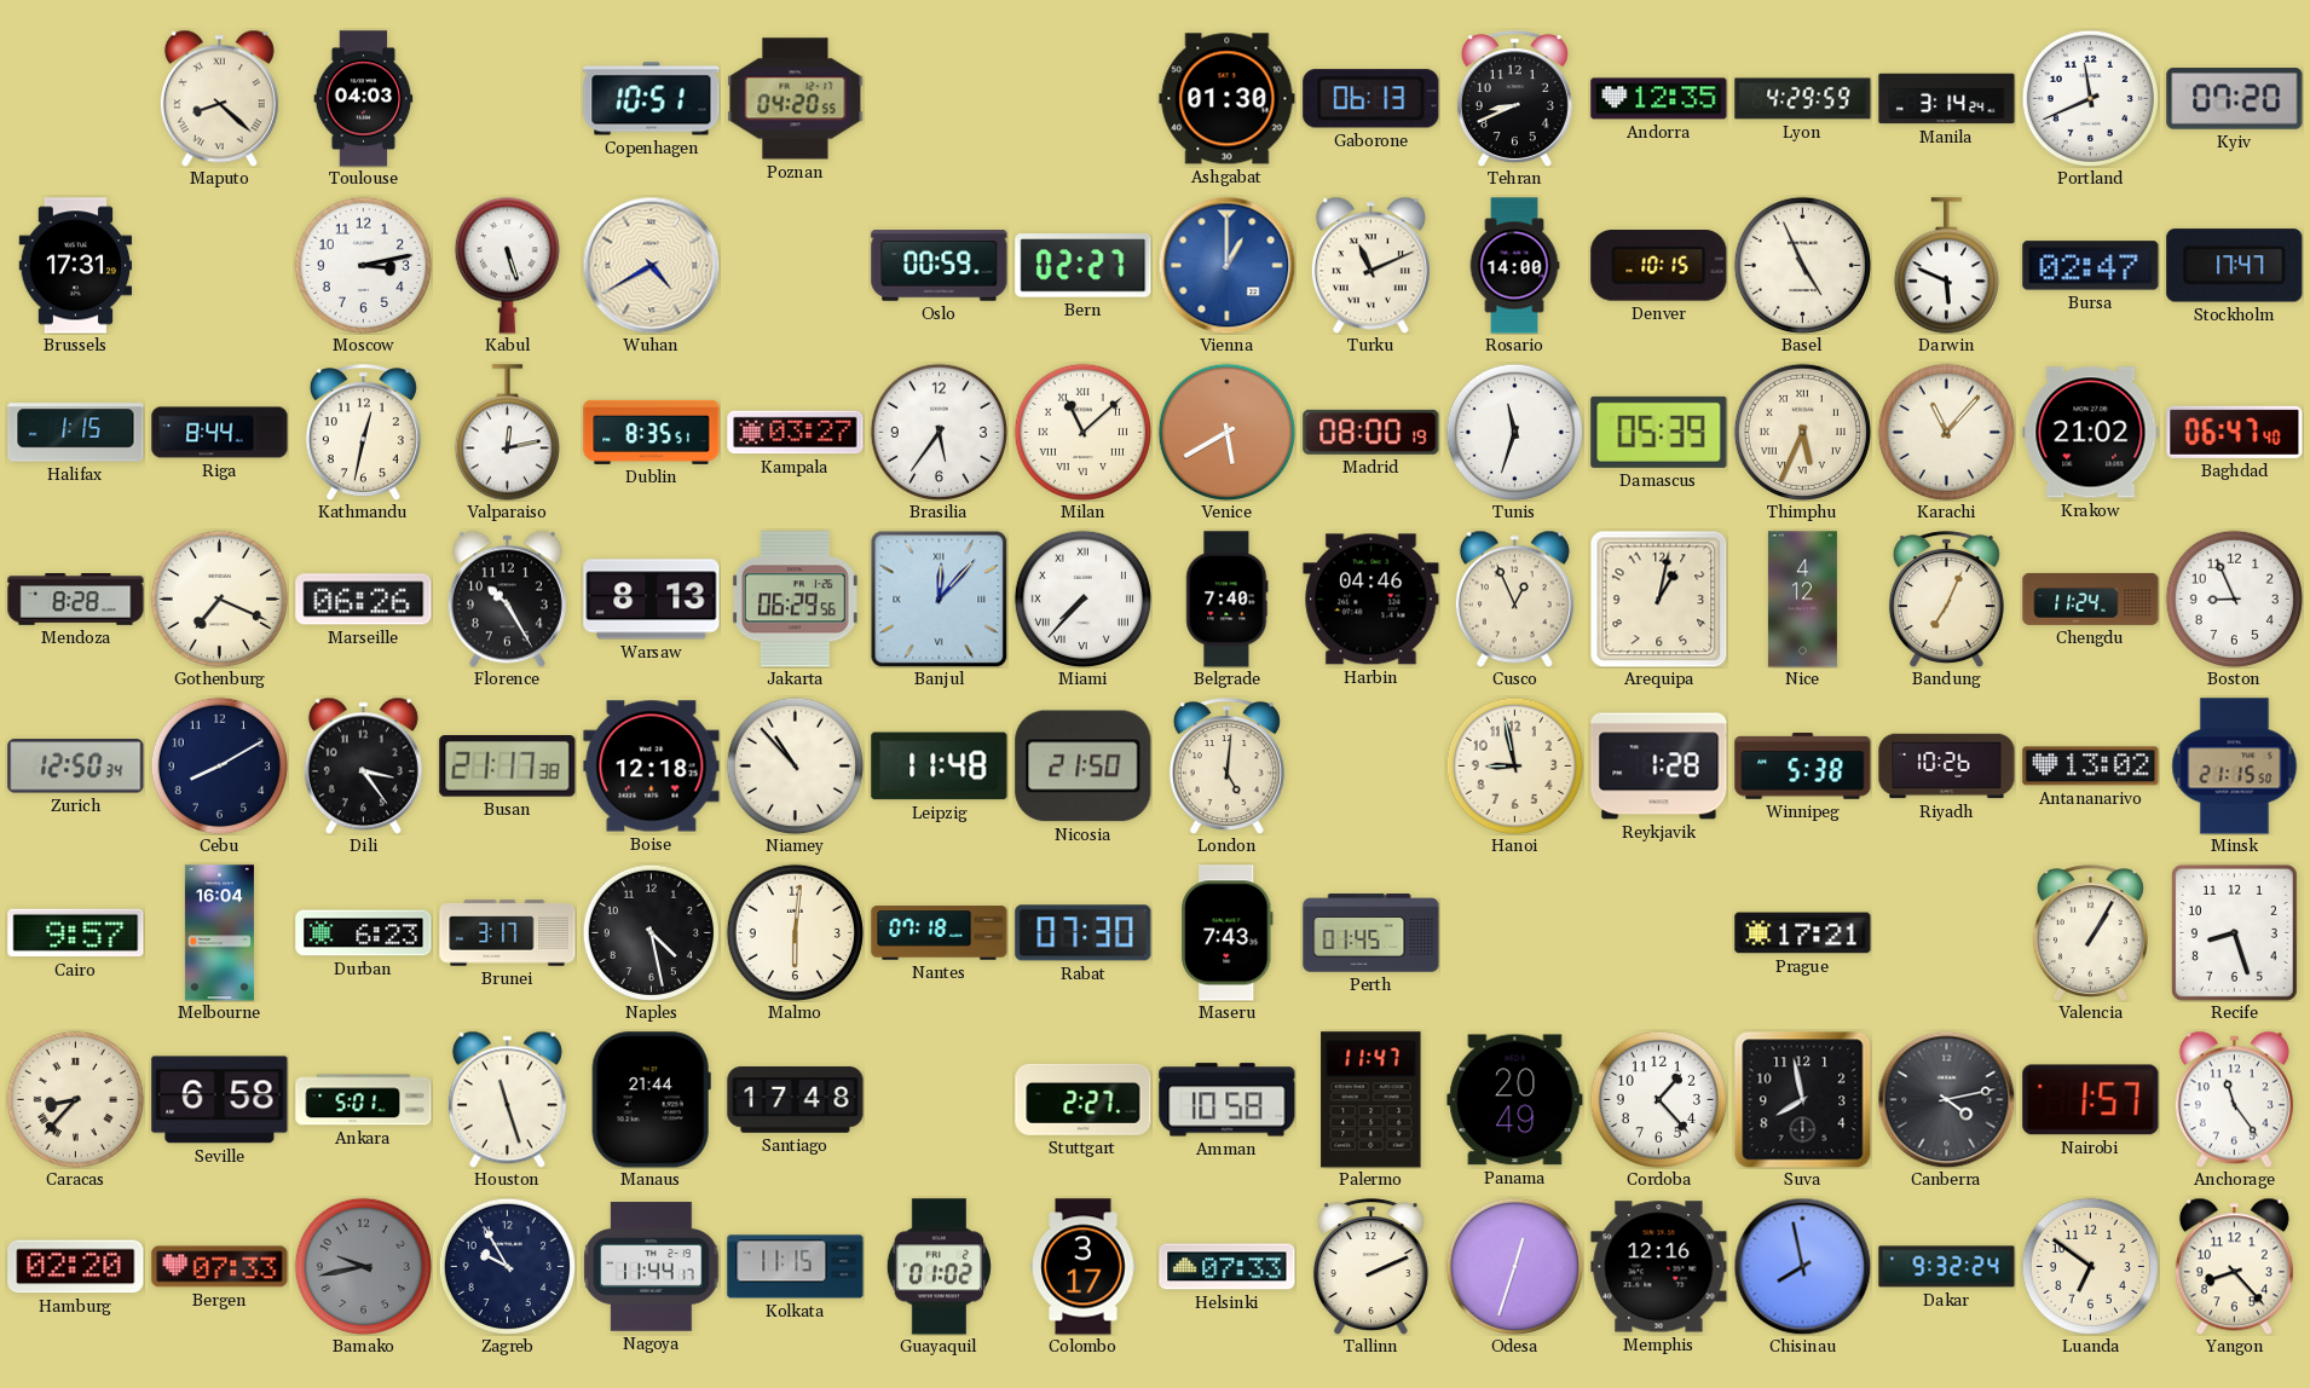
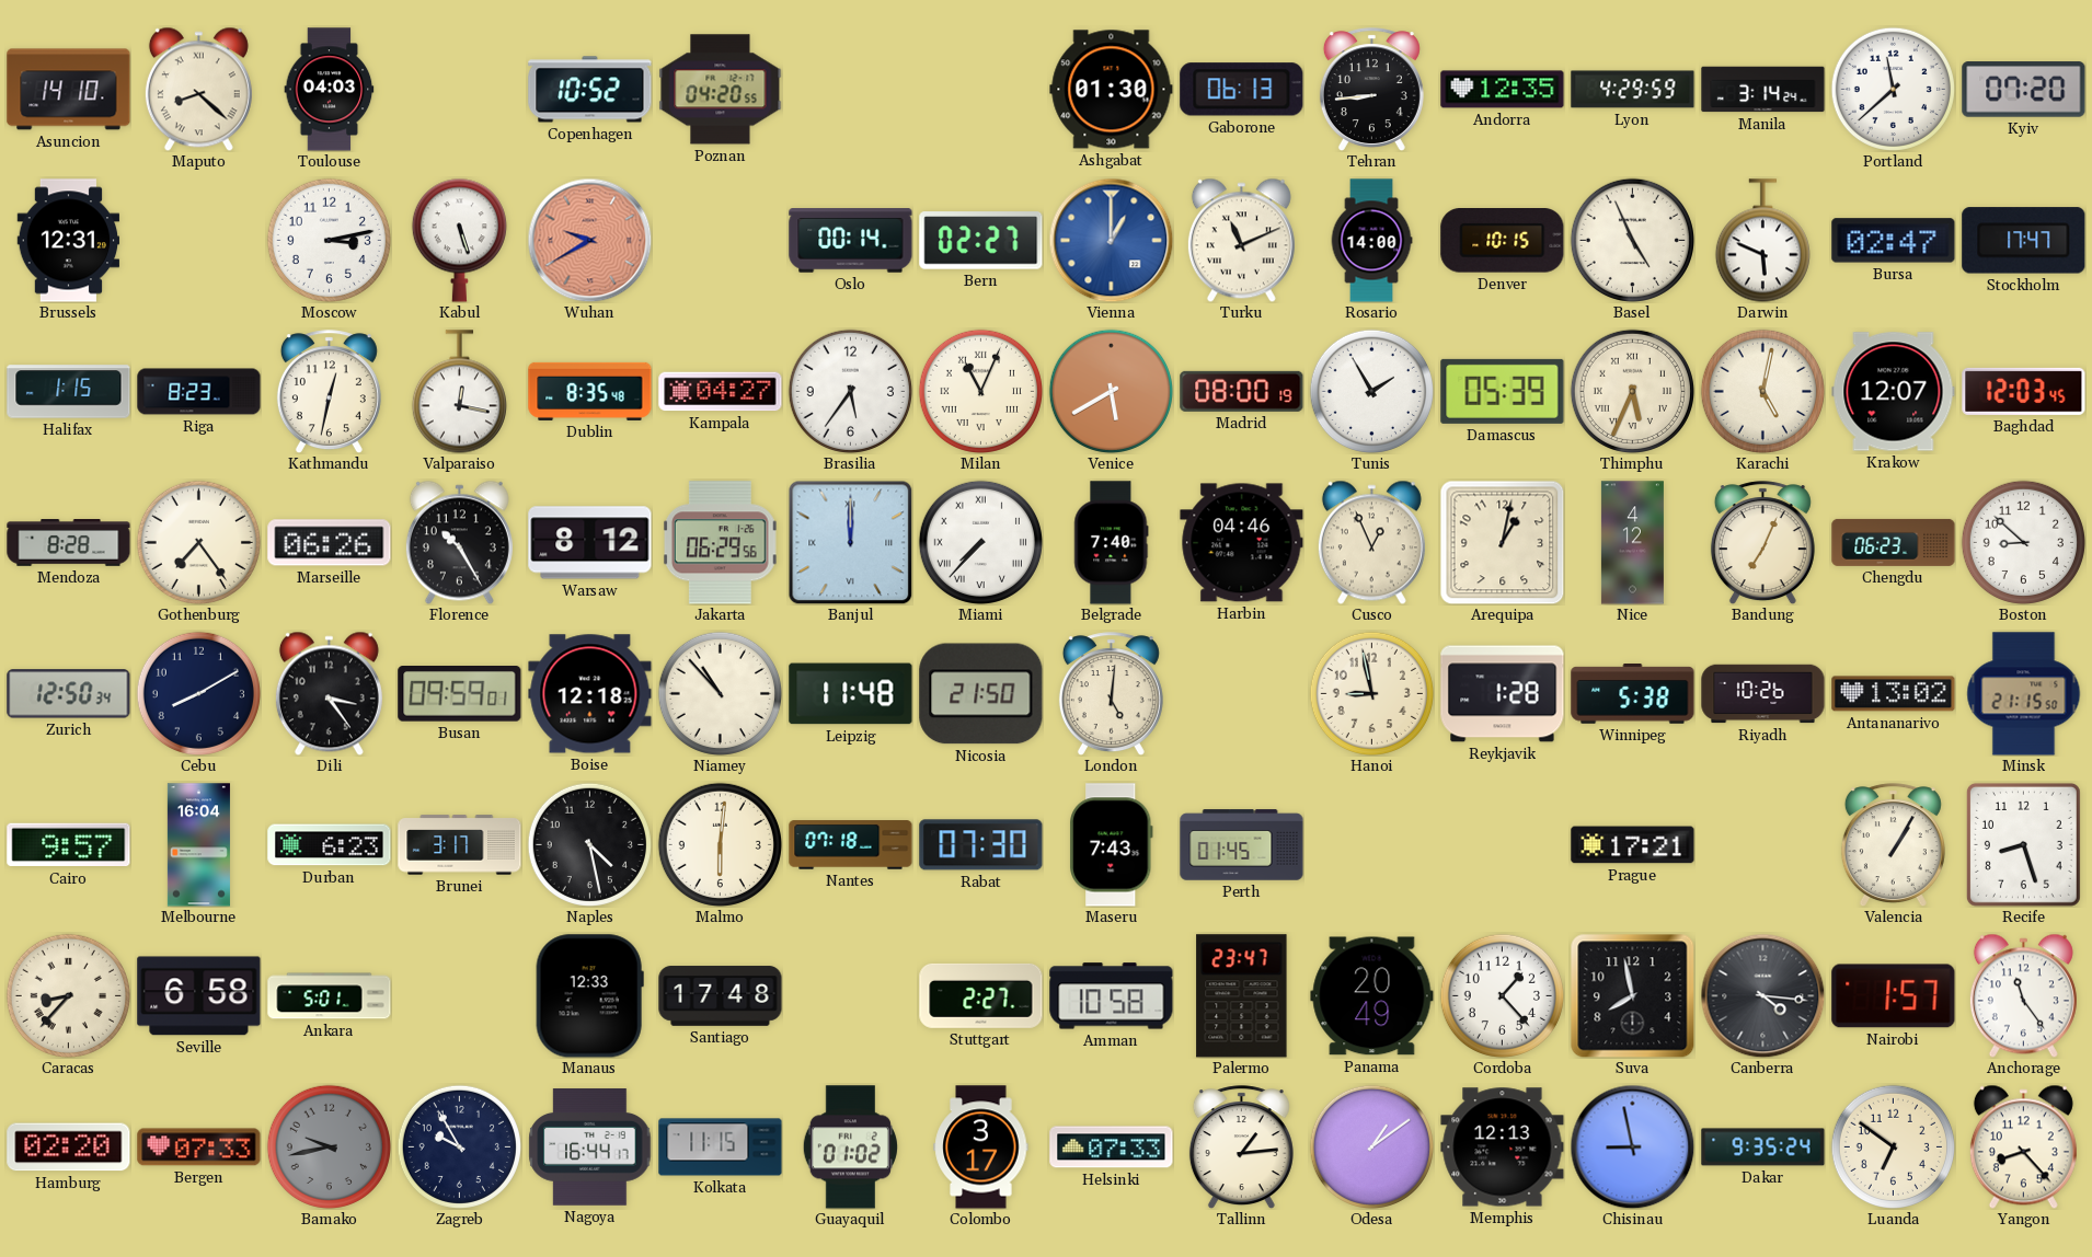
Asuncion: none -> 14:10
Copenhagen: 10:51 -> 10:52
Tehran: 8:41 -> 8:44
Portland: 11:41 -> 11:38
Brussels: 17:31 -> 12:31
Wuhan: 4:40 -> 9:40
Wuhan dial: cream -> salmon
Oslo: 00:59 -> 00:14
Riga: 8:44 -> 8:23
Valparaiso: 12:13 -> 12:17
Dublin: 8:35:51 -> 8:35:48
Kampala: 03:27 -> 04:27
Milan: 11:08 -> 11:04
Tunis: 11:33 -> 1:55
Karachi: 11:07 -> 5:02
Krakow: 21:02 -> 12:07
Baghdad: 06:47 -> 12:03
Gothenburg: 7:19 -> 7:24
Warsaw: 8:13 -> 8:12
Banjul: 12:07 -> 12:00
Chengdu: 11:24 -> 06:23
Boston: 8:56 -> 8:52
Busan: 21:17 -> 09:59
Houston: 11:27 -> none
Manaus: 21:44 -> 12:33
Palermo: 11:47 -> 23:47
Canberra: 4:13 -> 4:16
Nagoya: 11:44 -> 16:44
Tallinn: 2:11 -> 1:14
Odesa: 12:33 -> 1:09
Memphis: 12:16 -> 12:13
Chisinau: 7:58 -> 8:58
Dakar: 9:32 -> 9:35
